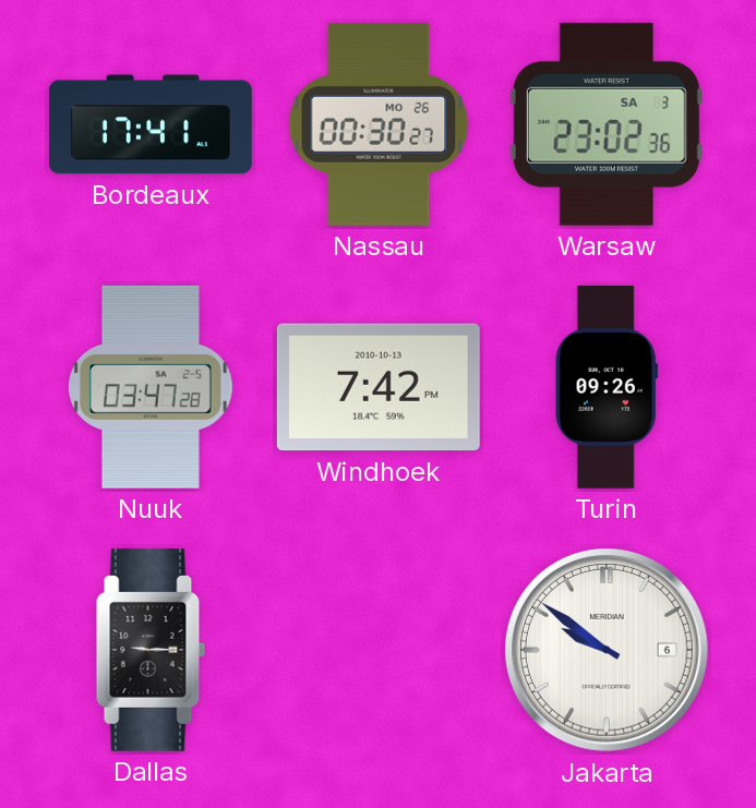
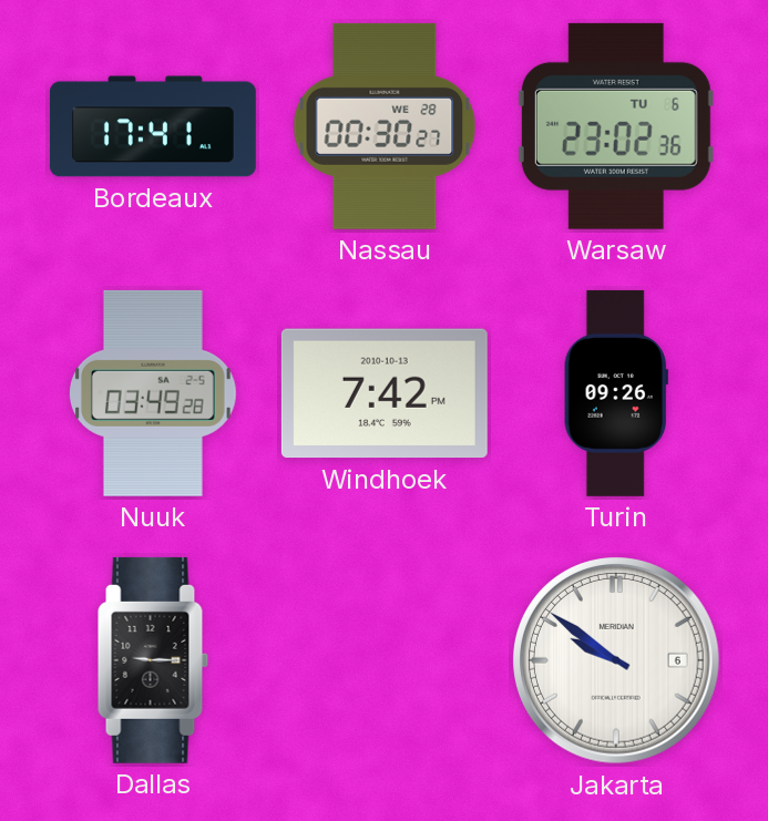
Nassau date: MO 26 -> WE 28
Warsaw date: SA 3 -> TU 6
Nuuk: 03:47 -> 03:49
